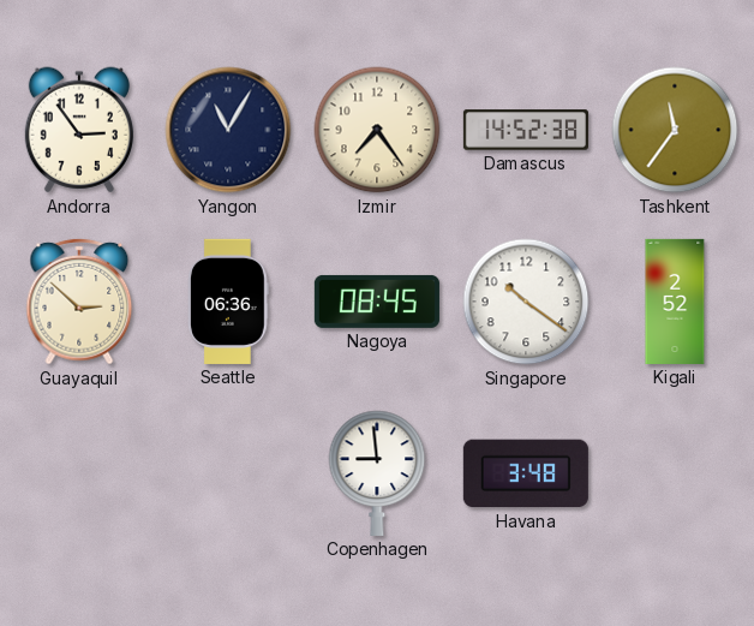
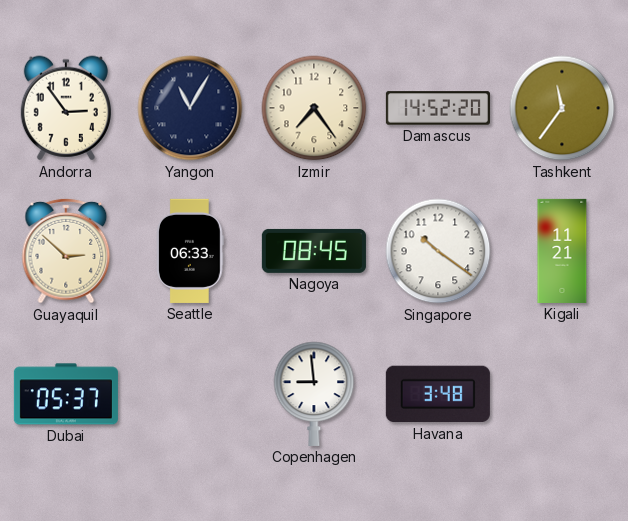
Damascus: 14:52:38 -> 14:52:20
Seattle: 06:36 -> 06:33
Kigali: 2:52 -> 11:21
Dubai: none -> 05:37
